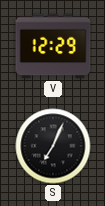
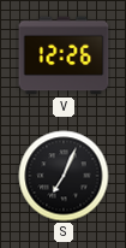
V: 12:29 -> 12:26
